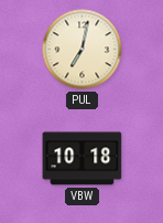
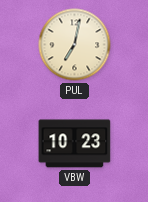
VBW: 10:18 -> 10:23
